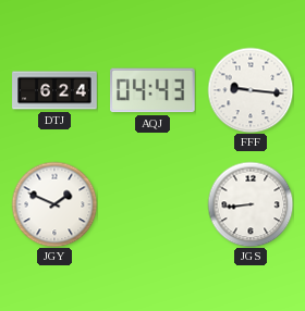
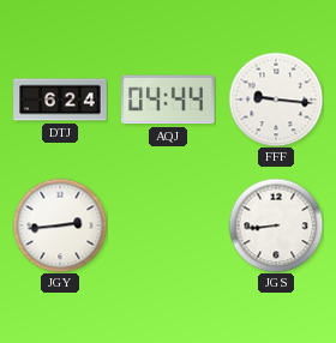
AQJ: 04:43 -> 04:44
JGY: 1:49 -> 2:44
